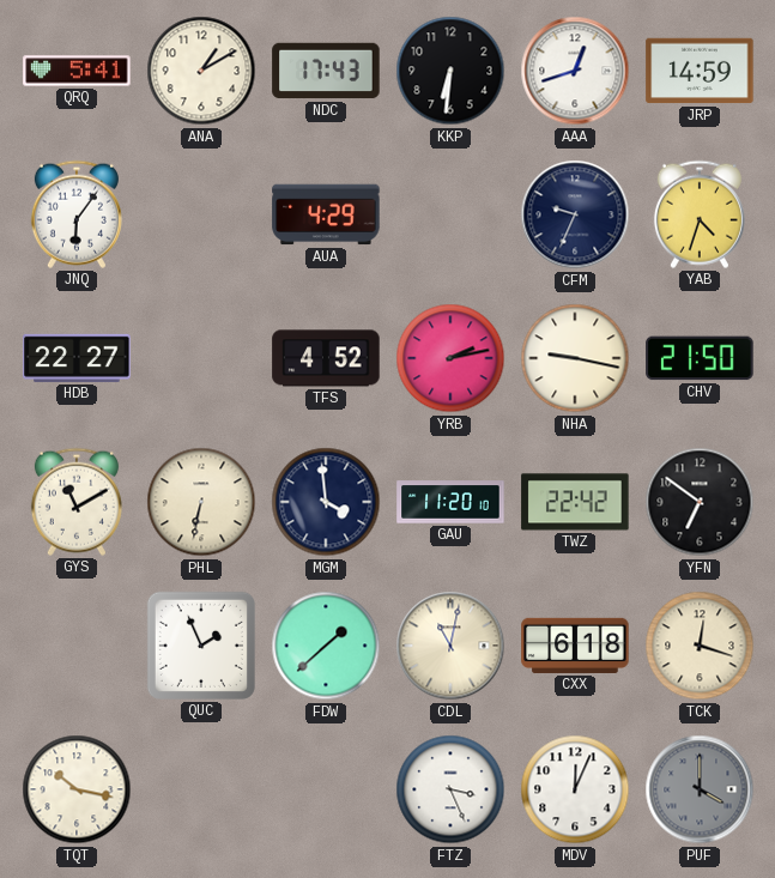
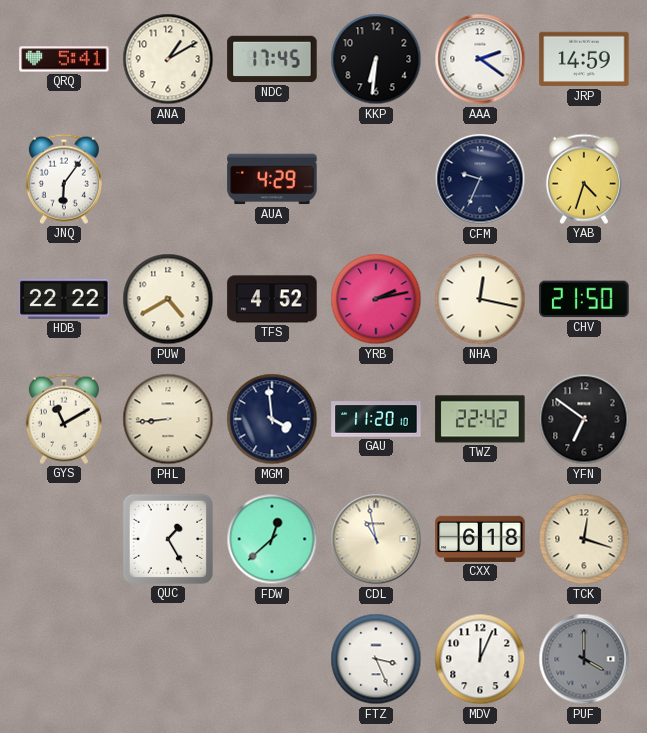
NDC: 17:43 -> 17:45
AAA: 12:42 -> 2:21
HDB: 22:27 -> 22:22
PUW: none -> 4:40
NHA: 9:17 -> 12:17
PHL: 6:32 -> 8:44
QUC: 1:56 -> 1:25
FDW: 1:38 -> 12:38
CDL: 11:02 -> 10:58
TQT: 10:17 -> none
